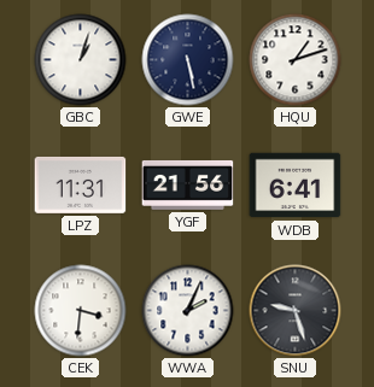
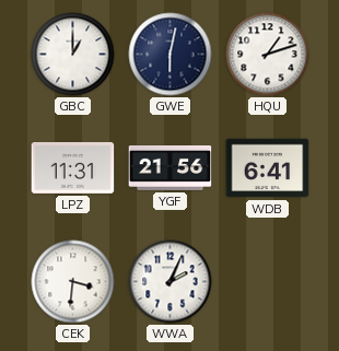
GBC: 1:03 -> 1:00
GWE: 5:28 -> 6:02
SNU: 9:27 -> none
